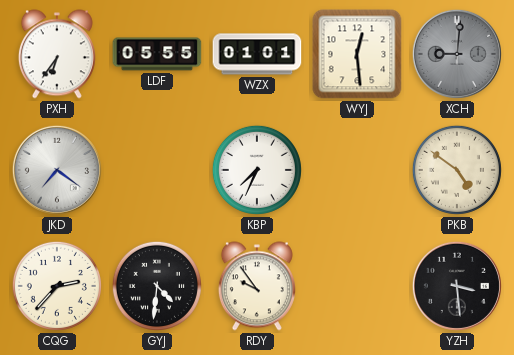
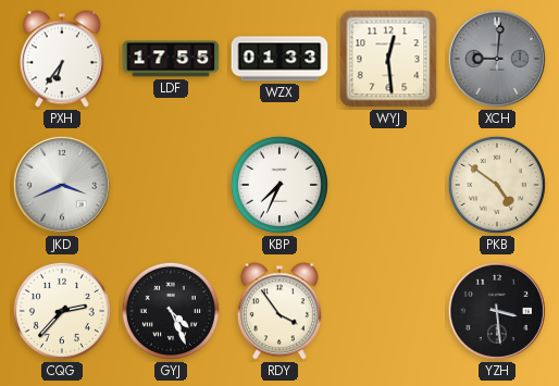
LDF: 05:55 -> 17:55
WZX: 01:01 -> 01:33
JKD: 7:21 -> 3:41
GYJ: 4:31 -> 4:26
RDY: 9:54 -> 3:54
